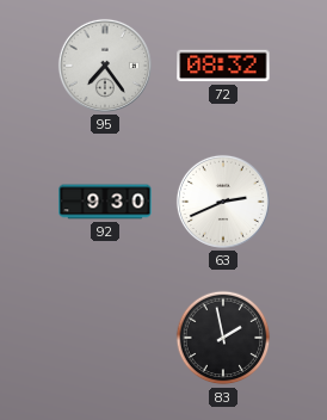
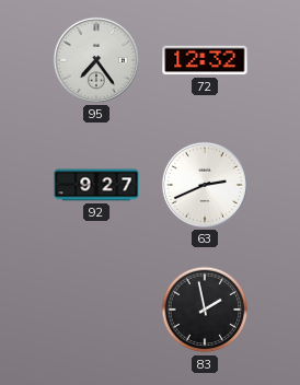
72: 08:32 -> 12:32
92: 9:30 -> 9:27
